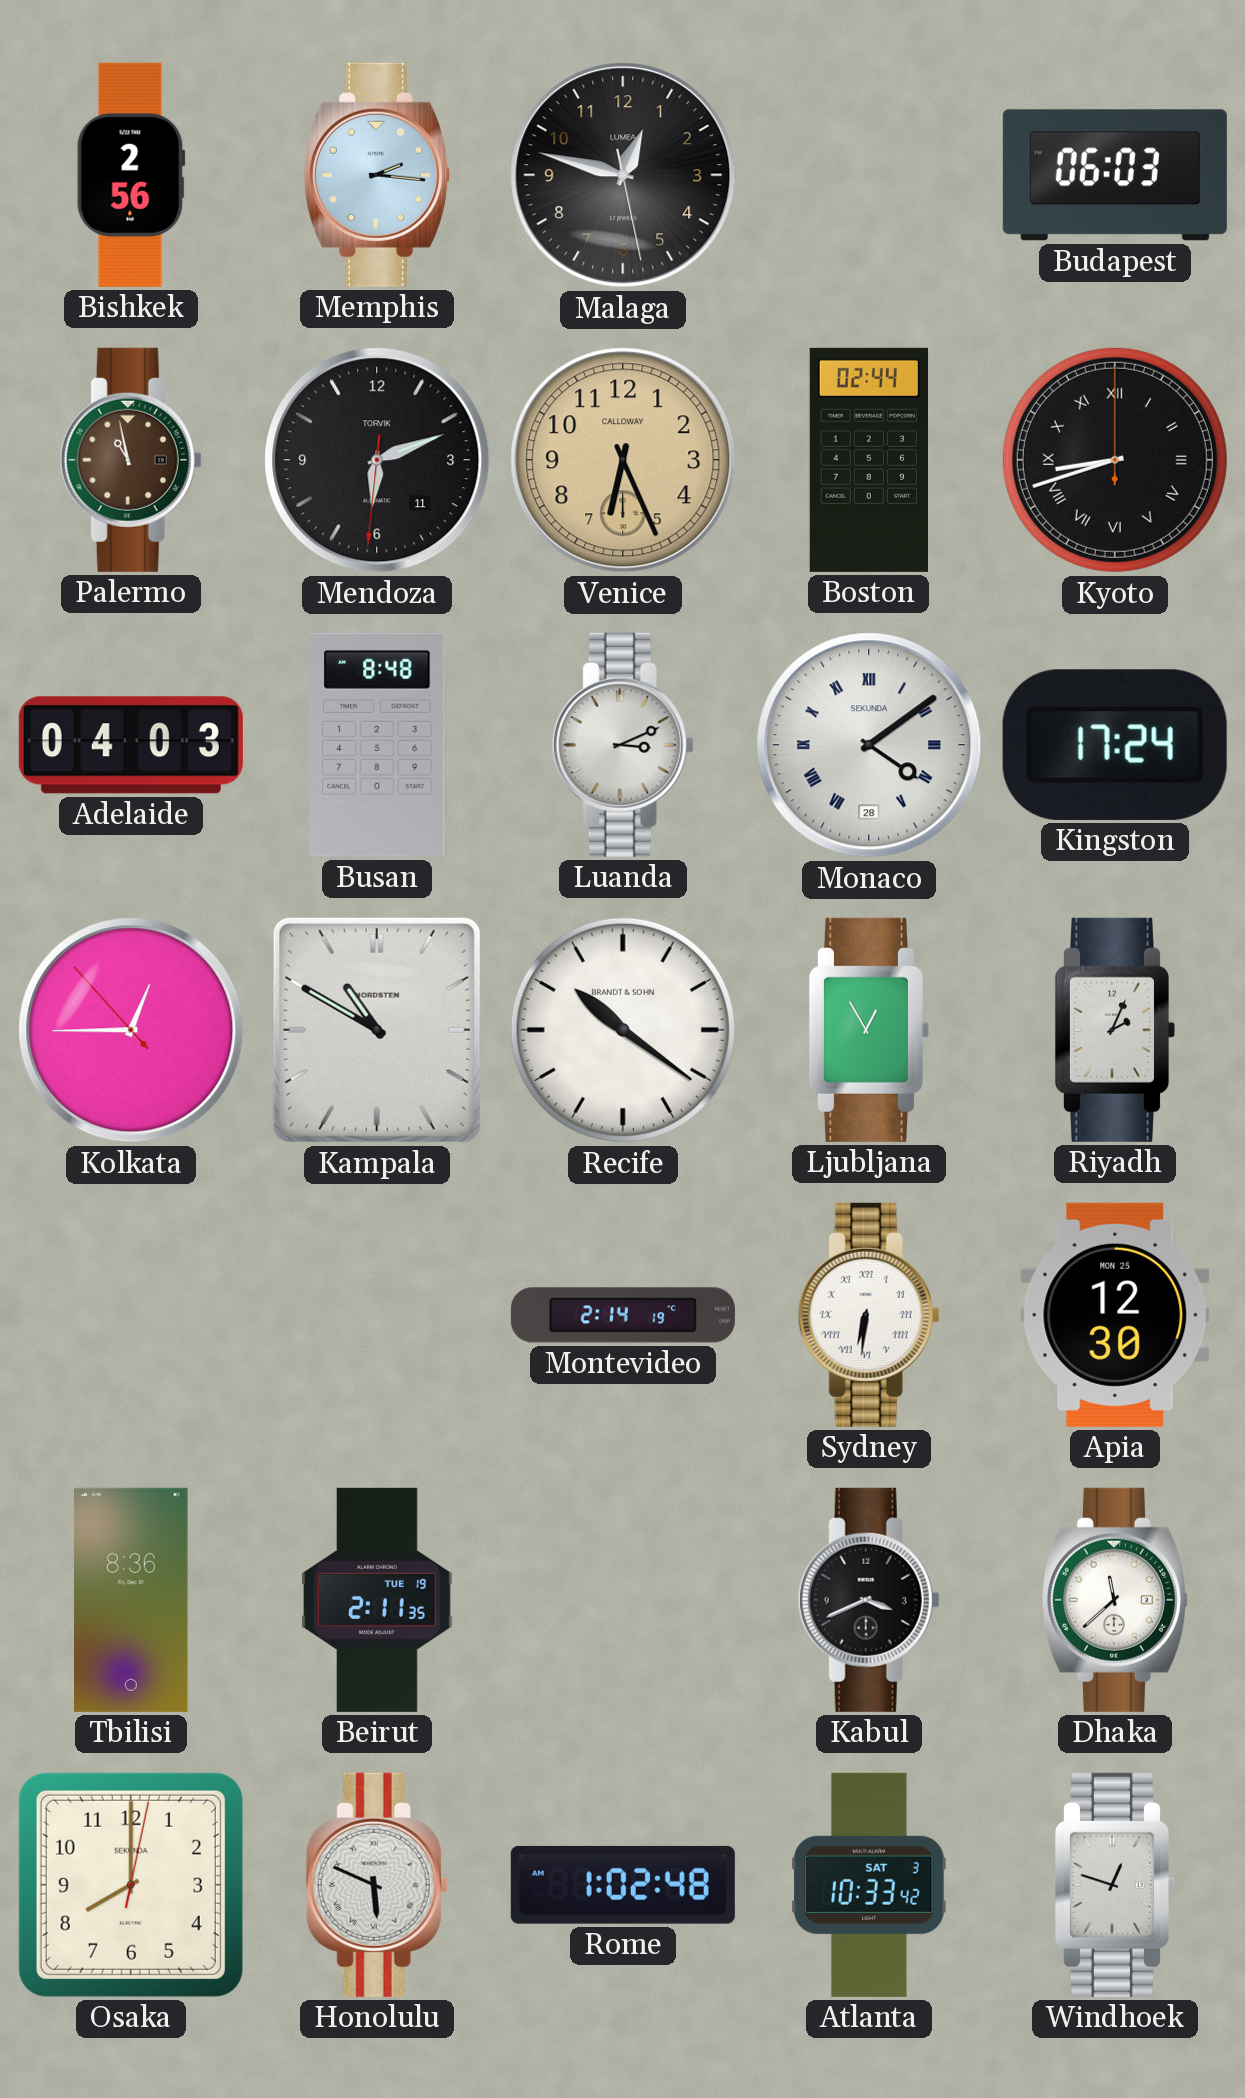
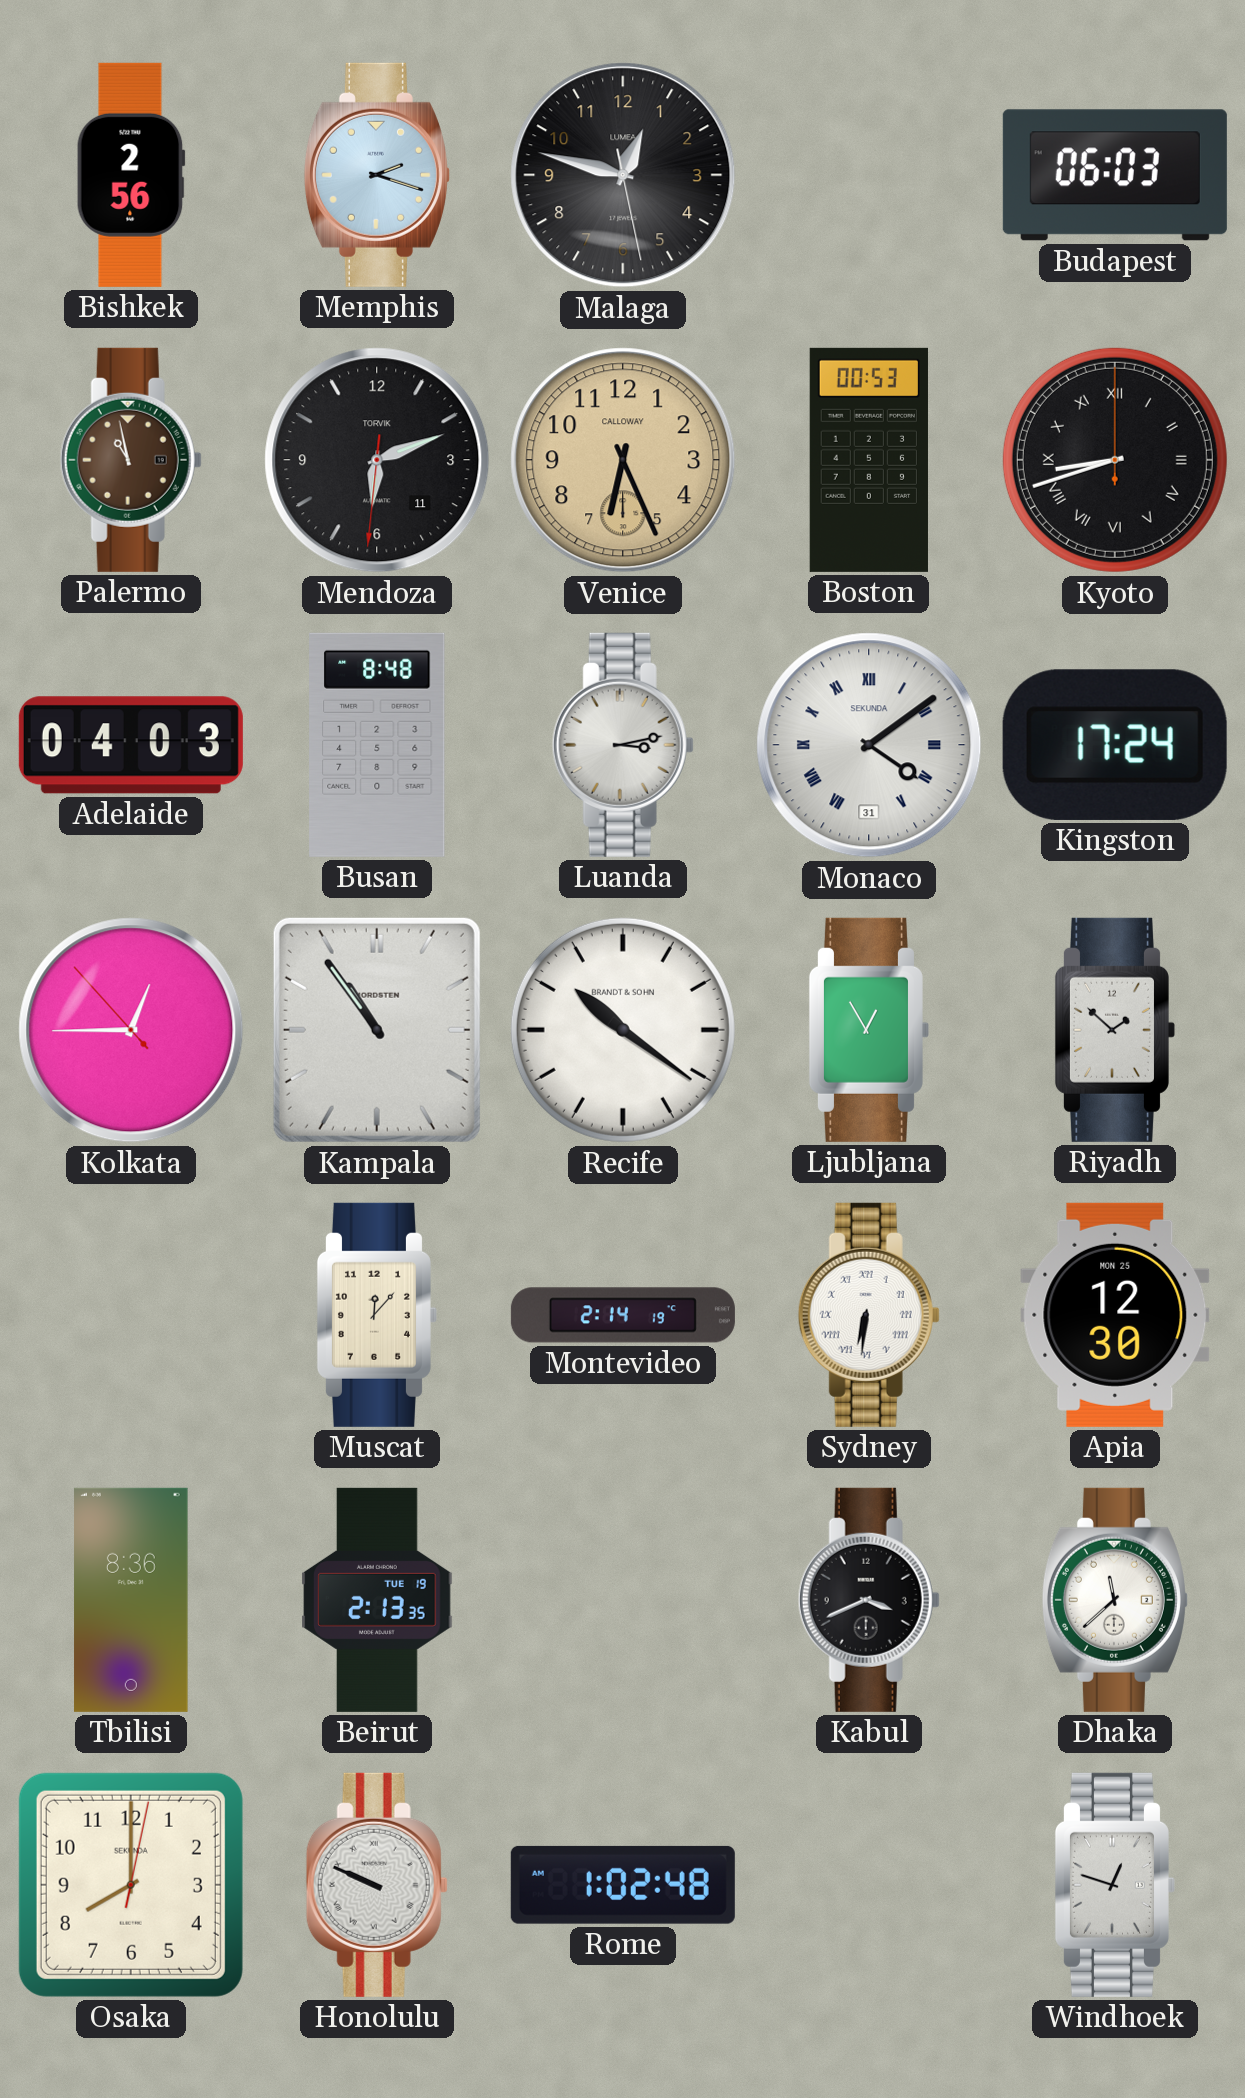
Memphis: 2:16 -> 2:18
Boston: 02:44 -> 00:53
Luanda: 3:11 -> 3:13
Monaco date: 28 -> 31
Kampala: 10:50 -> 10:54
Riyadh: 2:04 -> 1:52
Muscat: none -> 12:07
Beirut: 2:11 -> 2:13
Honolulu: 5:49 -> 9:49
Atlanta: 10:33 -> none
